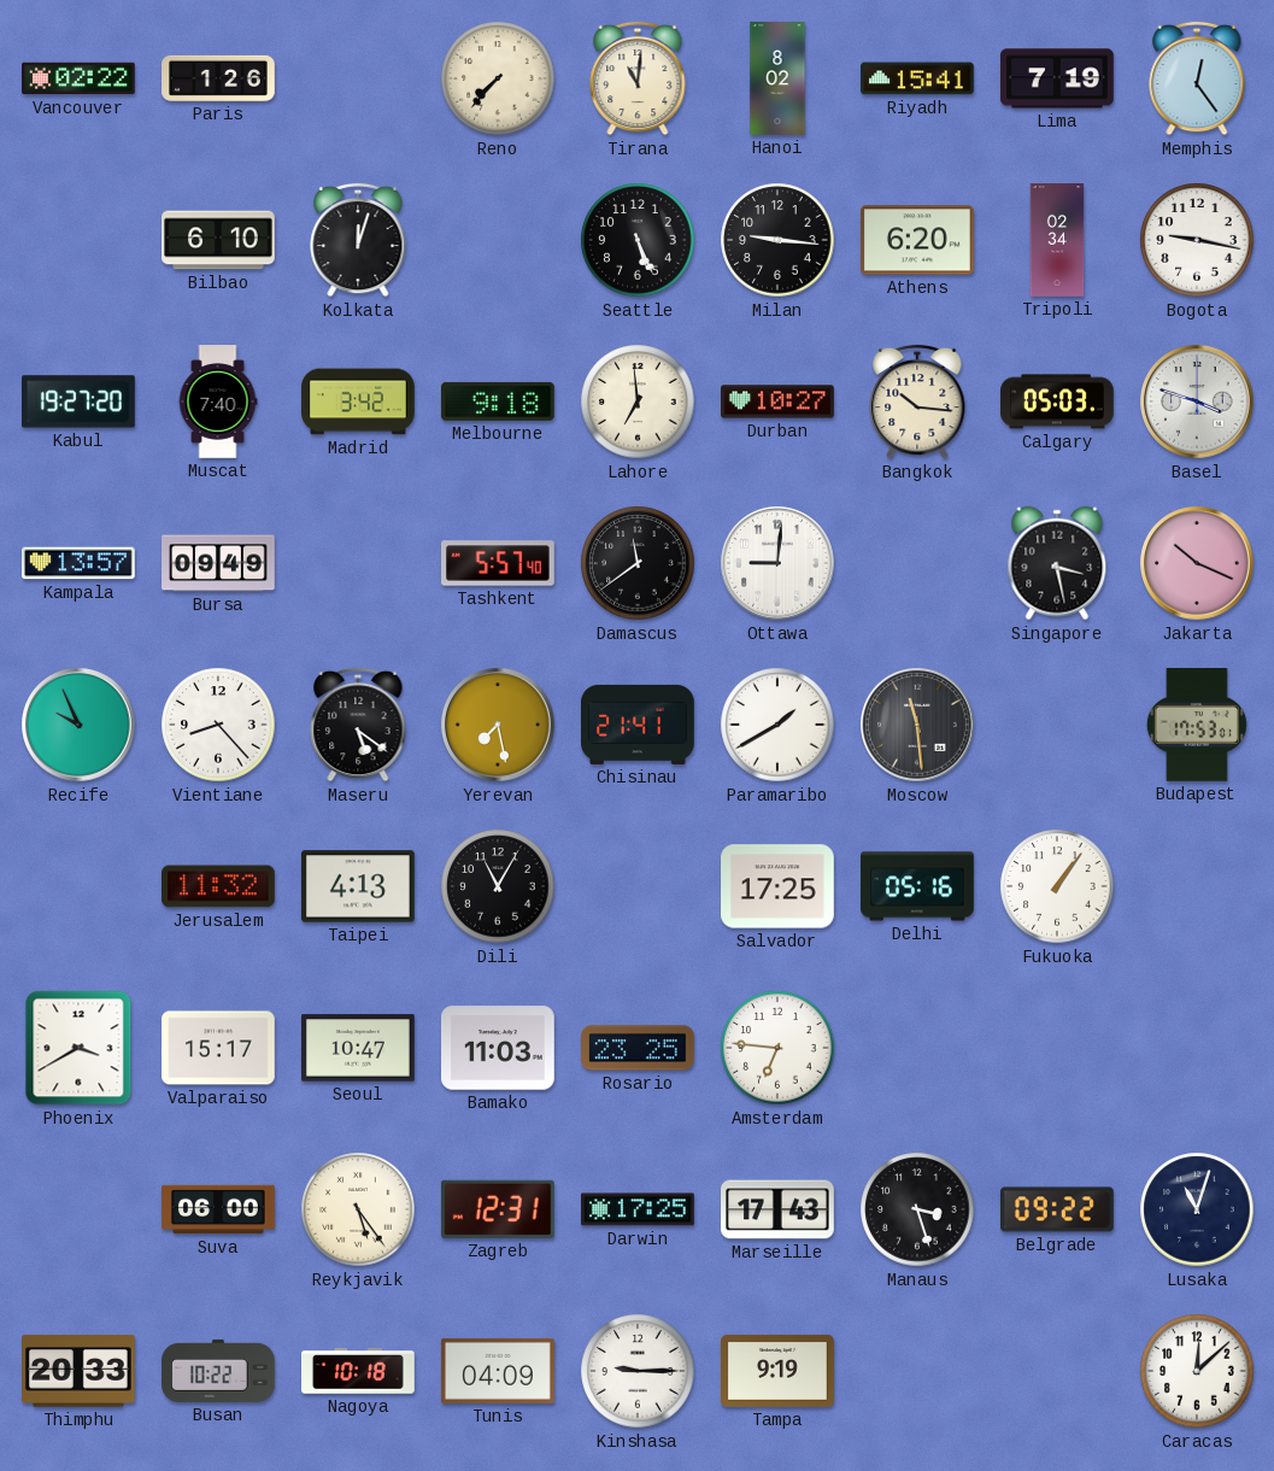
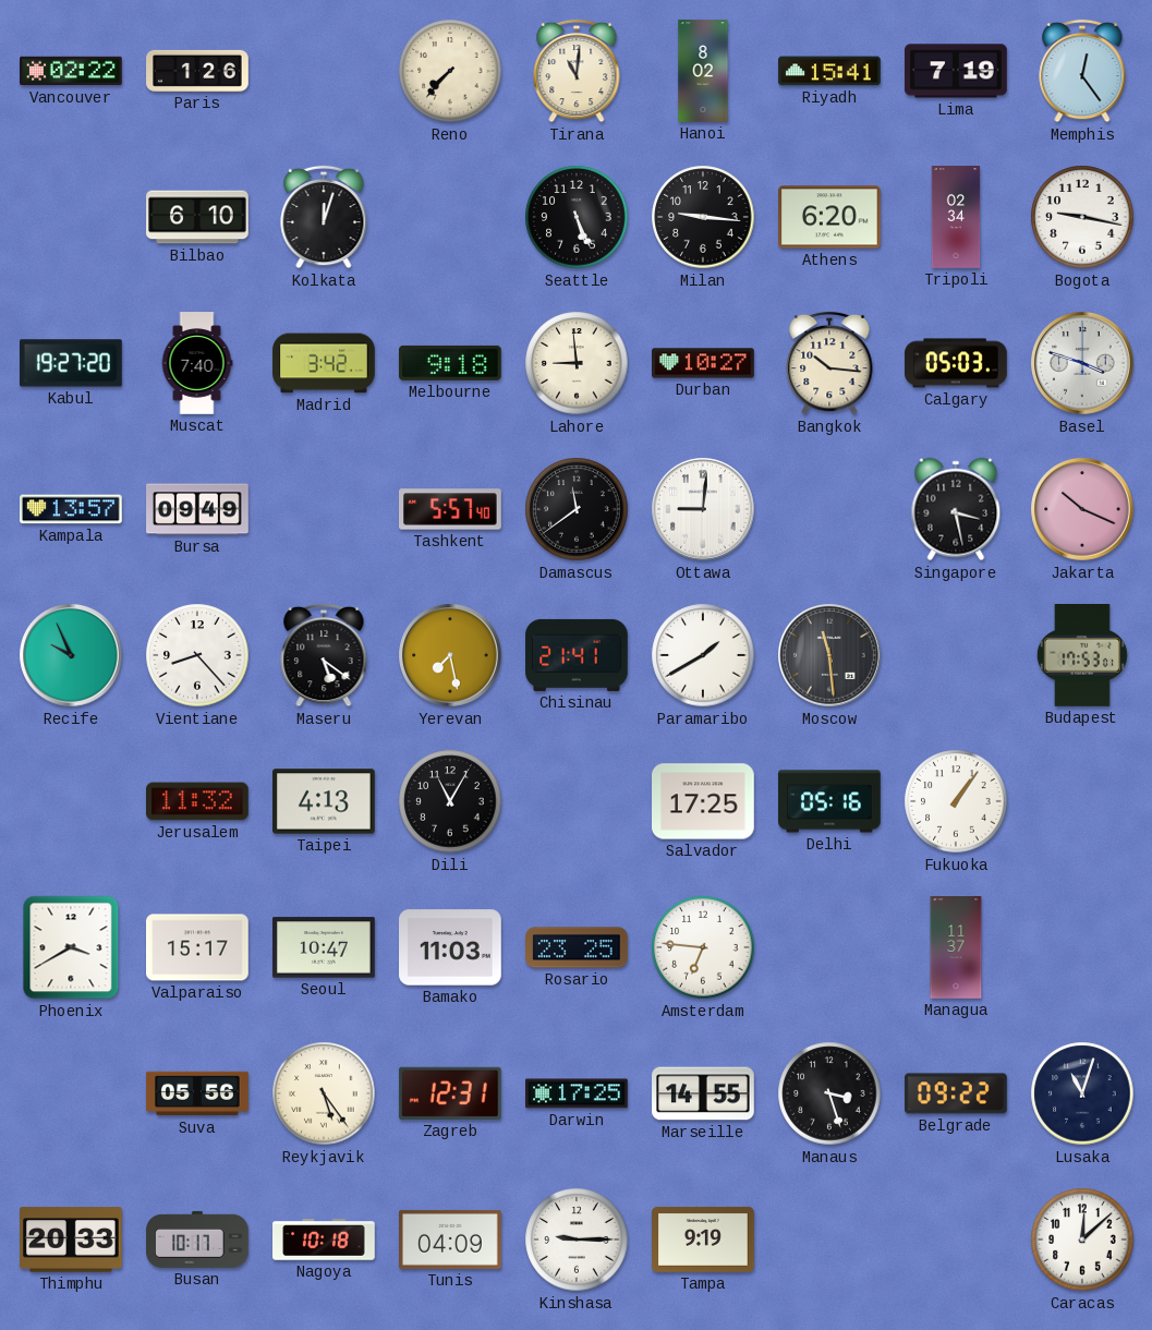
Lahore: 6:59 -> 8:59
Managua: none -> 11:37
Suva: 06:00 -> 05:56
Marseille: 17:43 -> 14:55
Busan: 10:22 -> 10:17
